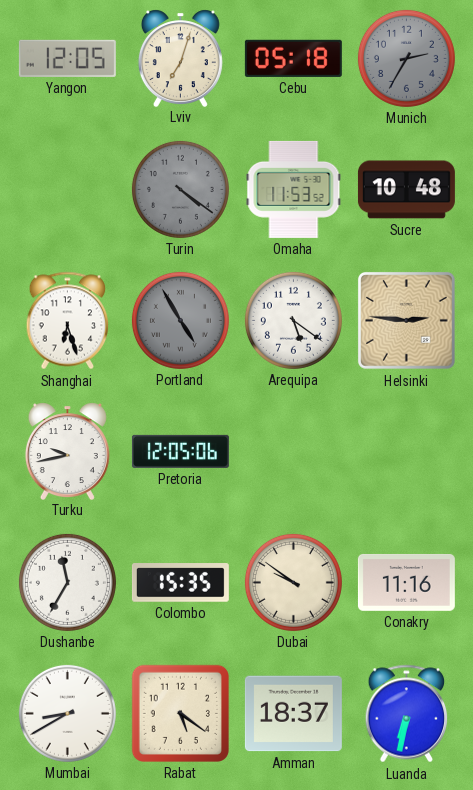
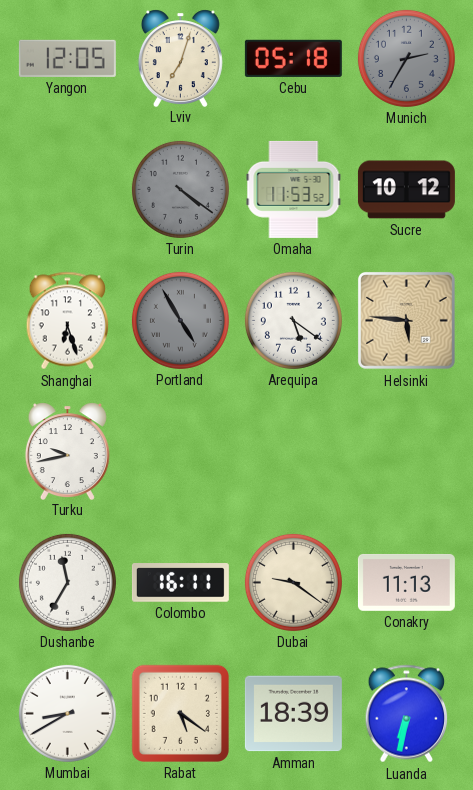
Sucre: 10:48 -> 10:12
Helsinki: 2:46 -> 5:46
Pretoria: 12:05 -> none
Colombo: 15:35 -> 16:11
Dubai: 9:51 -> 9:21
Conakry: 11:16 -> 11:13
Amman: 18:37 -> 18:39
